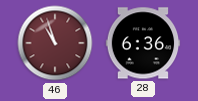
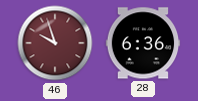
46: 10:57 -> 9:57
